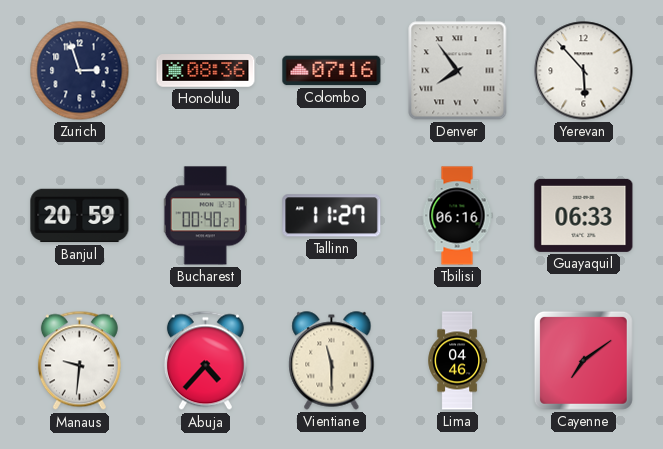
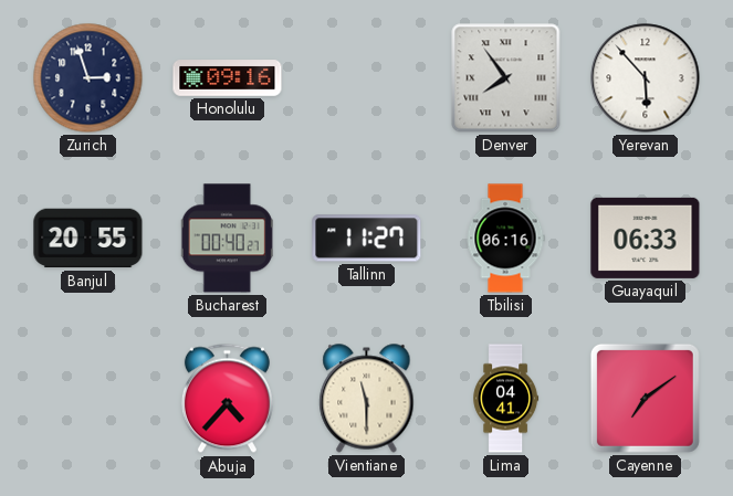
Honolulu: 08:36 -> 09:16
Colombo: 07:16 -> none
Banjul: 20:59 -> 20:55
Manaus: 9:31 -> none
Lima: 04:46 -> 04:41
